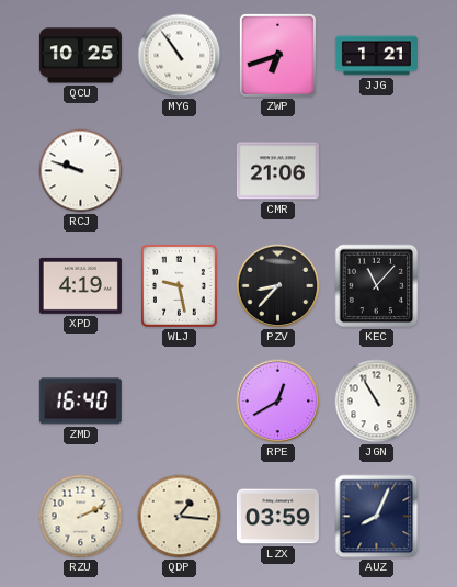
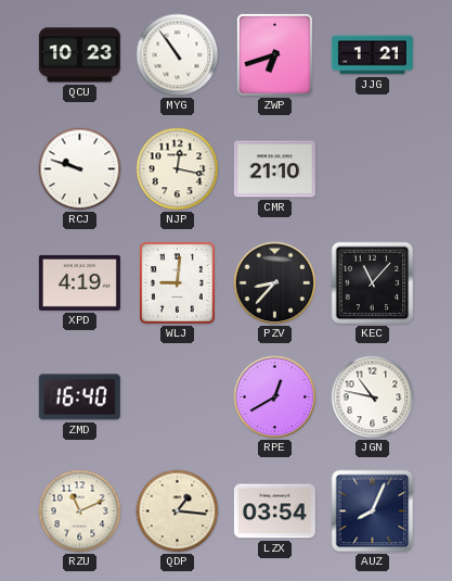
QCU: 10:25 -> 10:23
NJP: none -> 12:17
CMR: 21:06 -> 21:10
WLJ: 9:28 -> 9:01
JGN: 10:55 -> 10:47
RZU: 2:11 -> 11:11
LZX: 03:59 -> 03:54
